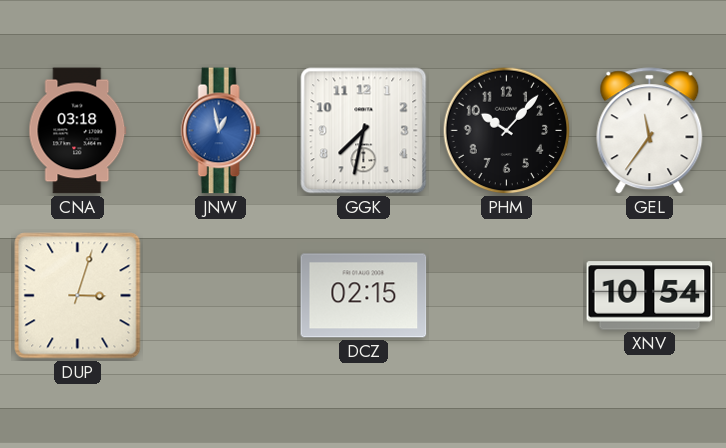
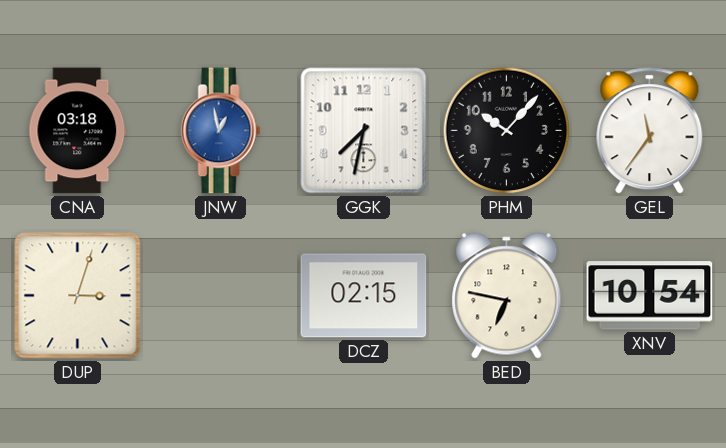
BED: none -> 6:47
